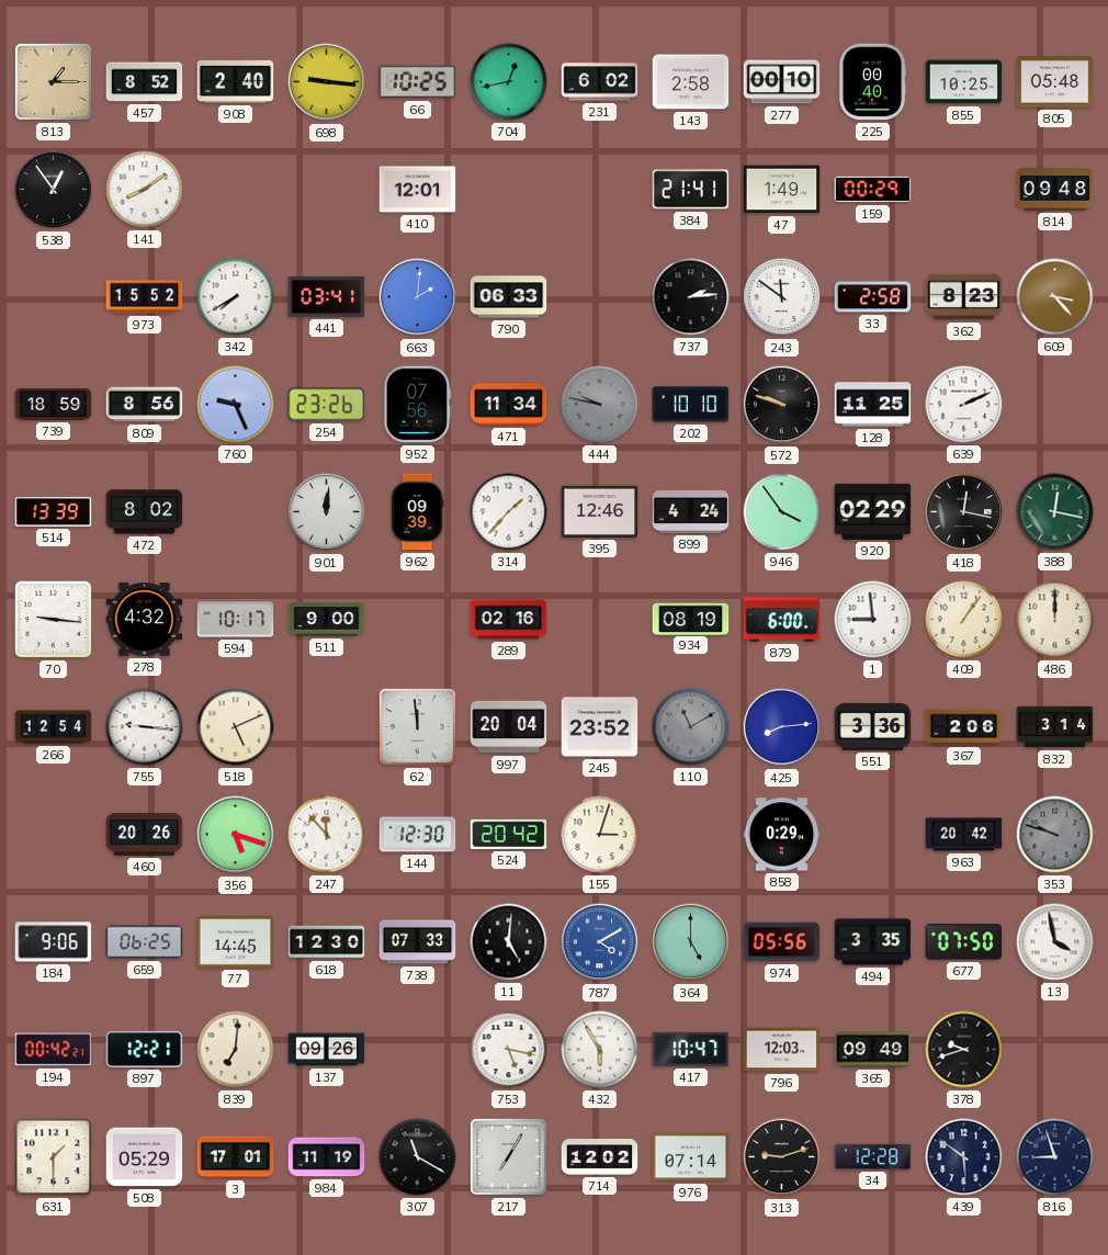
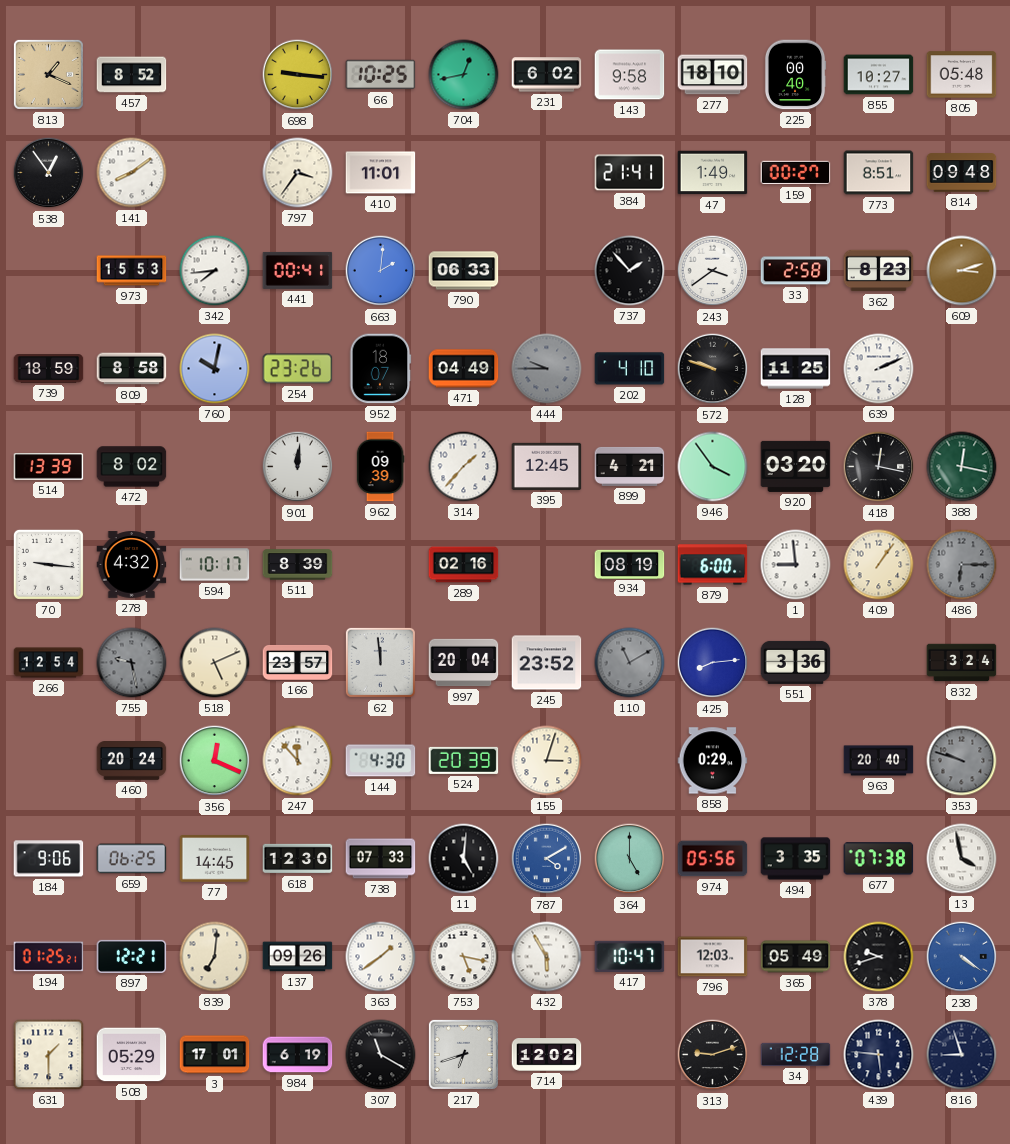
813: 1:15 -> 1:19
908: 2:40 -> none
143: 2:58 -> 9:58
277: 00:10 -> 18:10
855: 10:25 -> 10:27
797: none -> 3:36
410: 12:01 -> 11:01
159: 00:29 -> 00:27
773: none -> 8:51
973: 15:52 -> 15:53
342: 7:40 -> 7:44
441: 03:41 -> 00:41
737: 2:14 -> 1:53
243: 11:51 -> 3:39
609: 3:23 -> 3:12
809: 8:56 -> 8:58
760: 9:26 -> 10:02
952: 07:56 -> 18:07
471: 11:34 -> 04:49
444: 9:47 -> 9:45
202: 10:10 -> 4:10
395: 12:46 -> 12:45
899: 4:24 -> 4:21
920: 02:29 -> 03:20
511: 9:00 -> 8:39
486: 12:00 -> 6:15
486 dial: cream -> grey
755: 9:16 -> 9:28
755 dial: white -> grey
166: none -> 23:57
367: 2:06 -> none
832: 3:14 -> 3:24
460: 20:26 -> 20:24
356: 5:18 -> 12:19
144: 12:30 -> 4:30
524: 20:42 -> 20:39
963: 20:42 -> 20:40
677: 07:50 -> 07:38
194: 00:42 -> 01:25
363: none -> 1:39
365: 09:49 -> 05:49
238: none -> 4:21
984: 11:19 -> 6:19
217: 7:05 -> 6:42
976: 07:14 -> none
439: 5:51 -> 5:46
